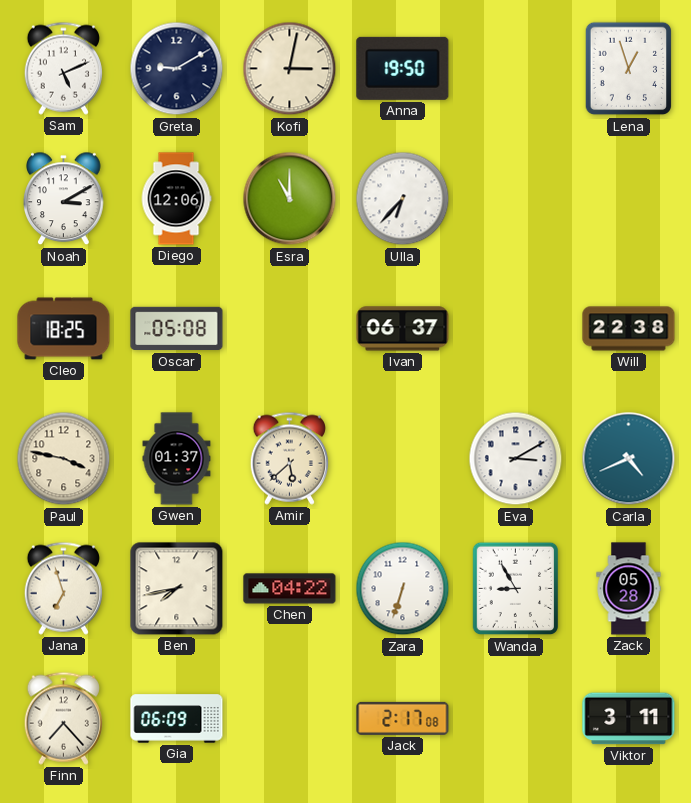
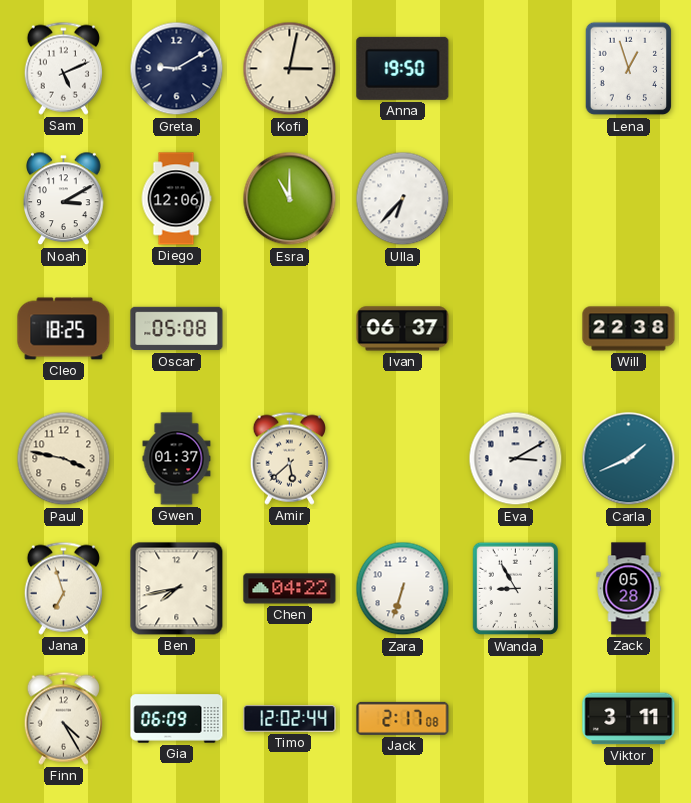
Carla: 4:41 -> 1:41
Finn: 7:23 -> 4:25
Timo: none -> 12:02
